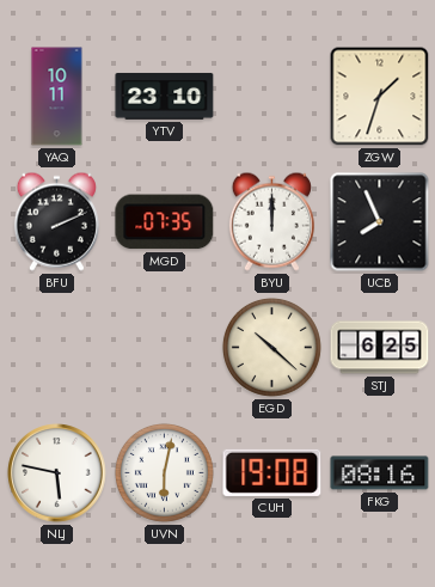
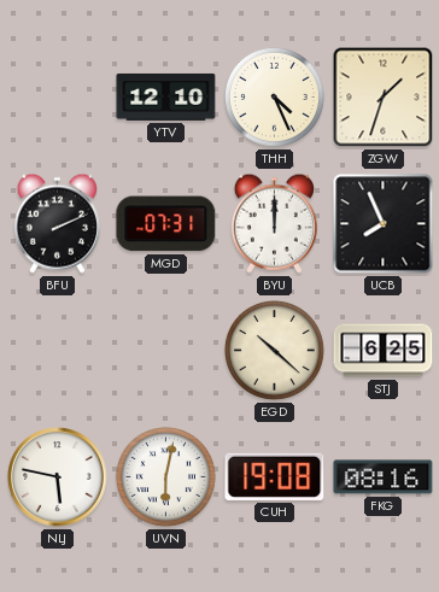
YAQ: 10:11 -> none
YTV: 23:10 -> 12:10
THH: none -> 4:26
MGD: 07:35 -> 07:31
